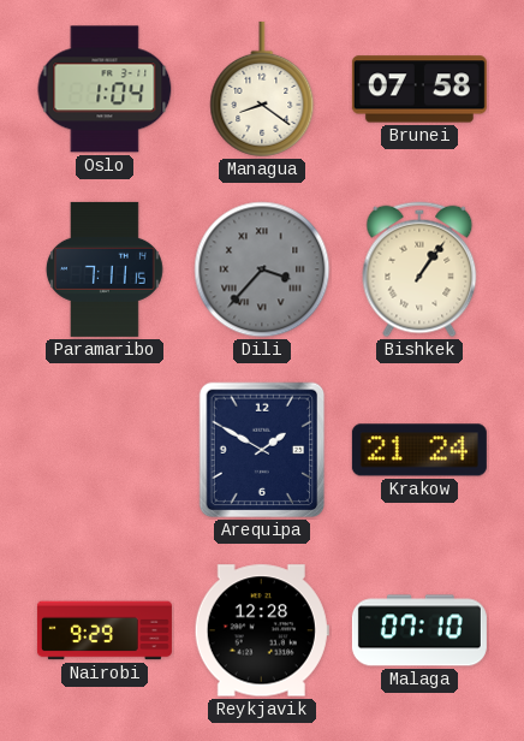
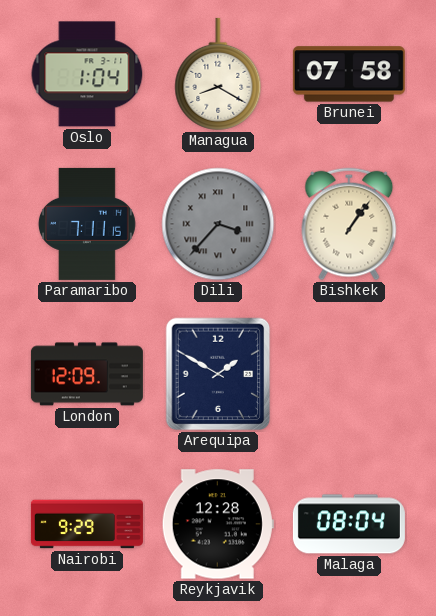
Managua: 8:21 -> 8:20
London: none -> 12:09
Krakow: 21:24 -> none
Malaga: 07:10 -> 08:04
